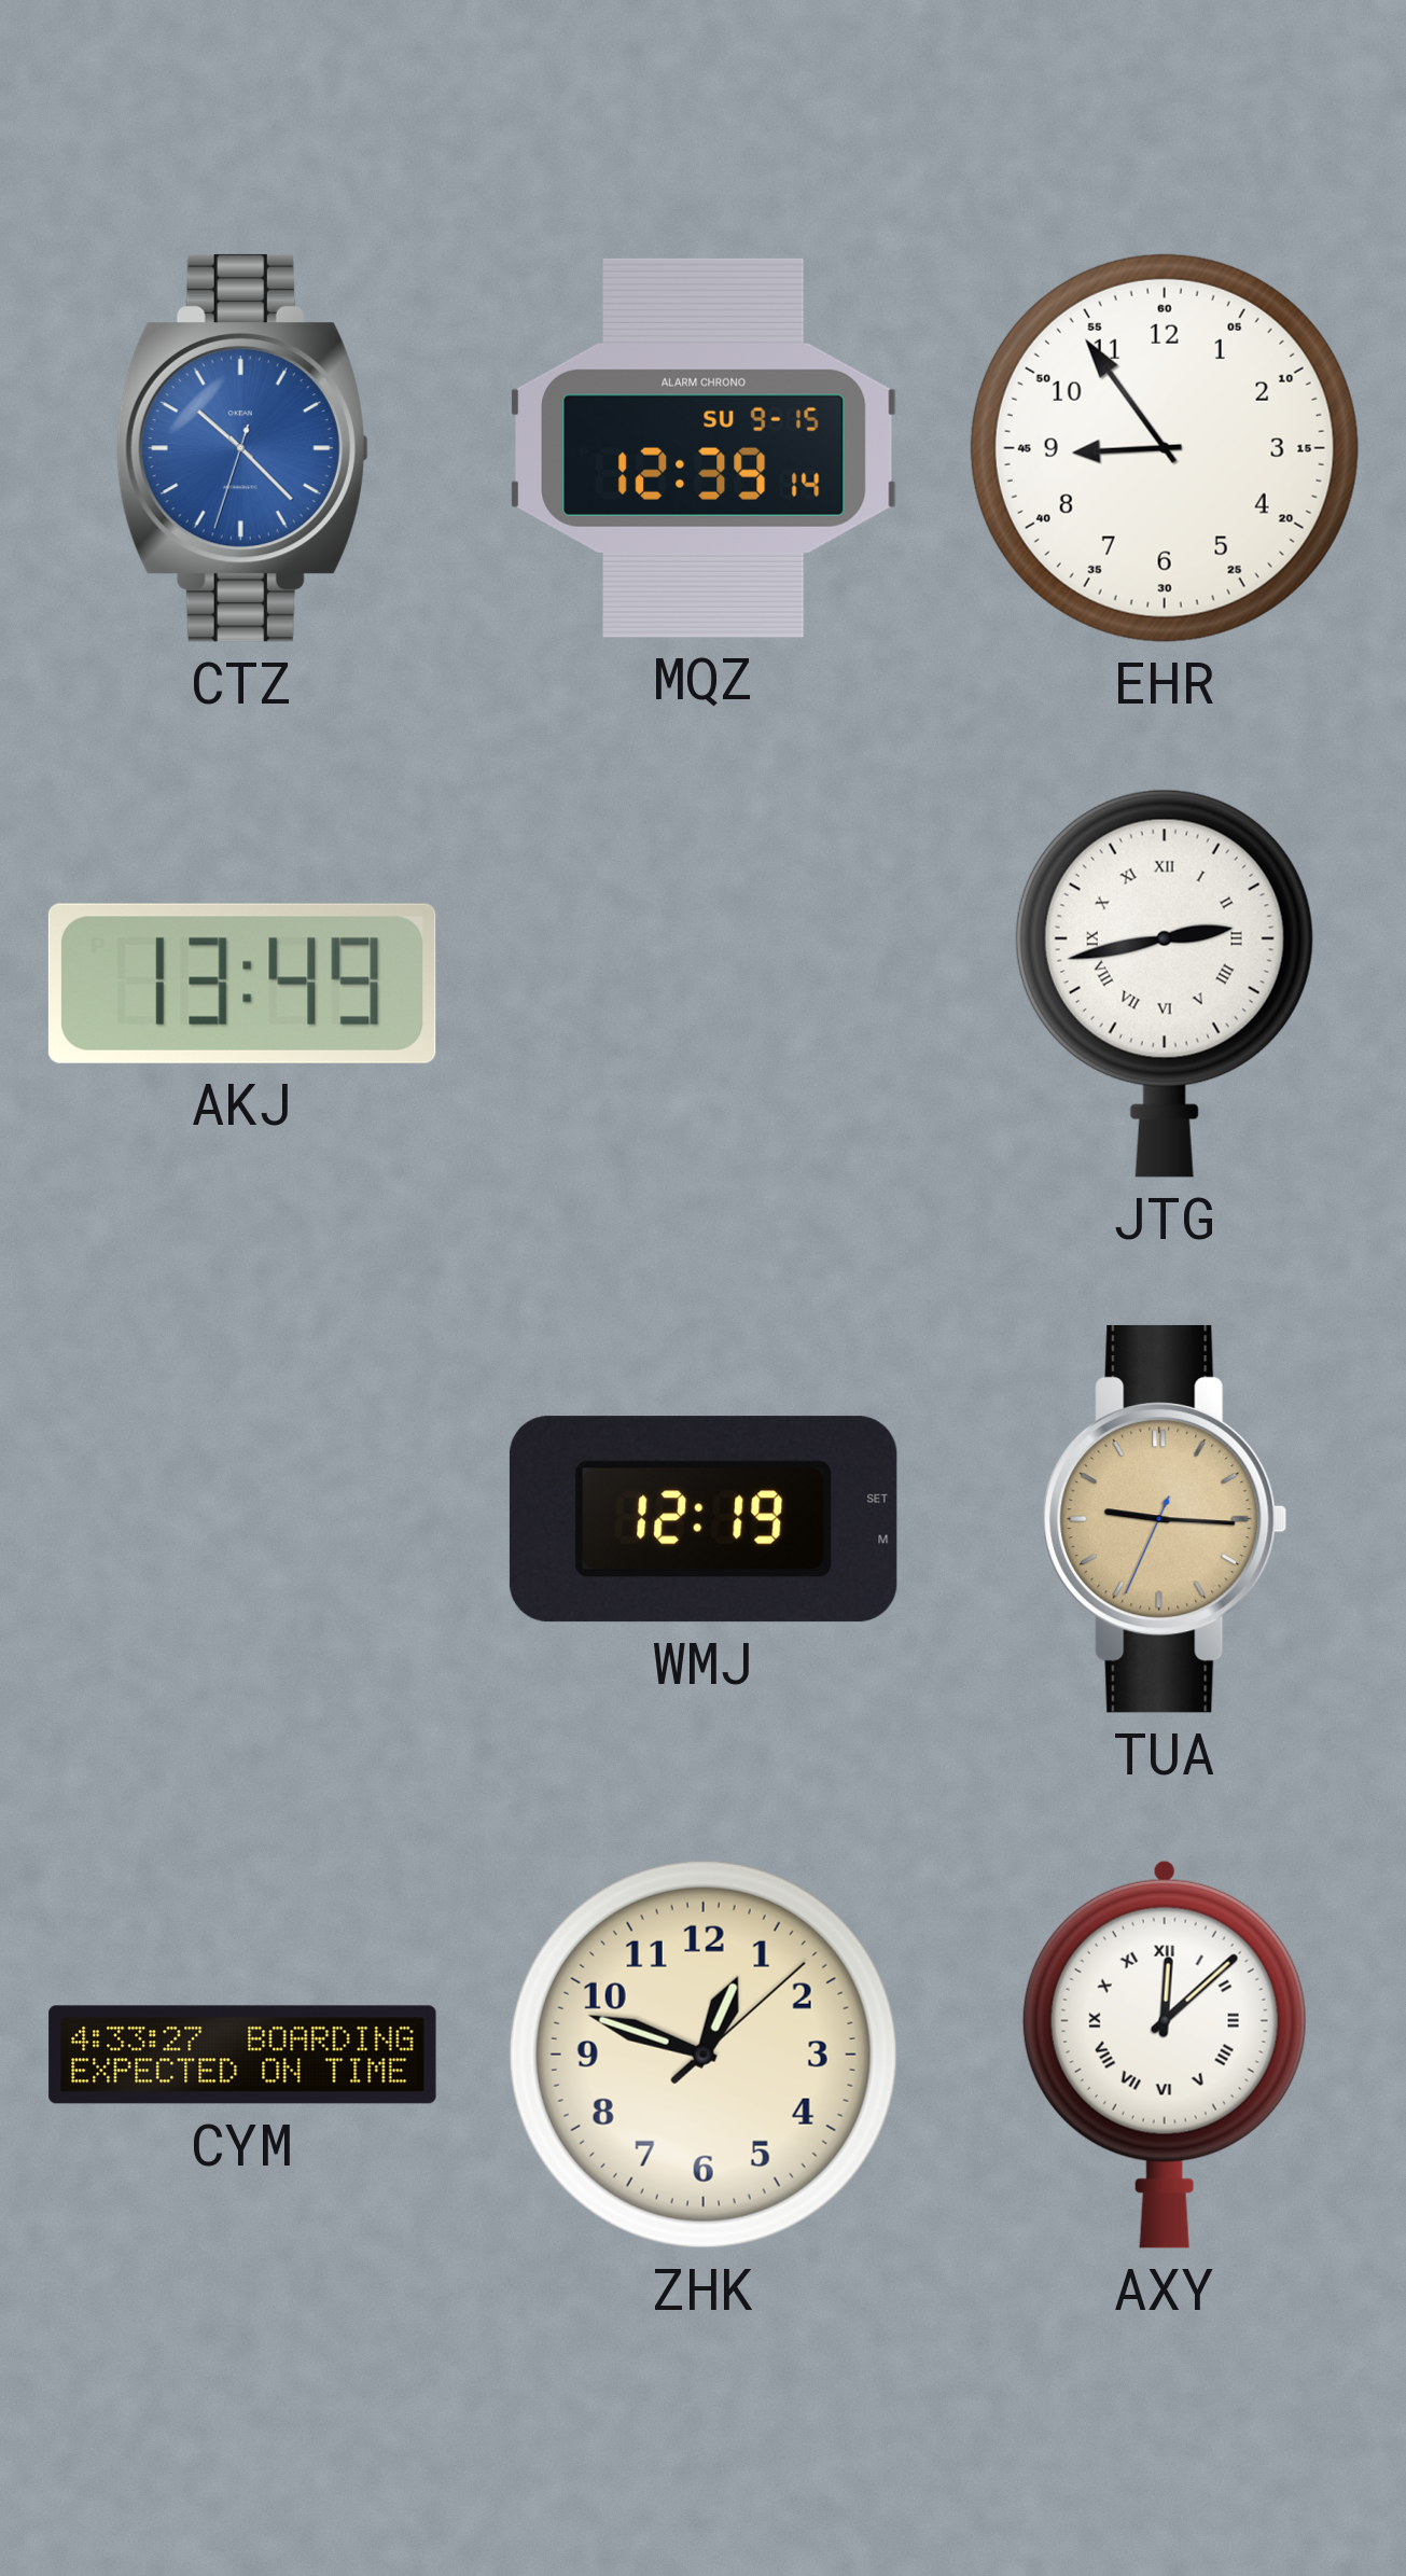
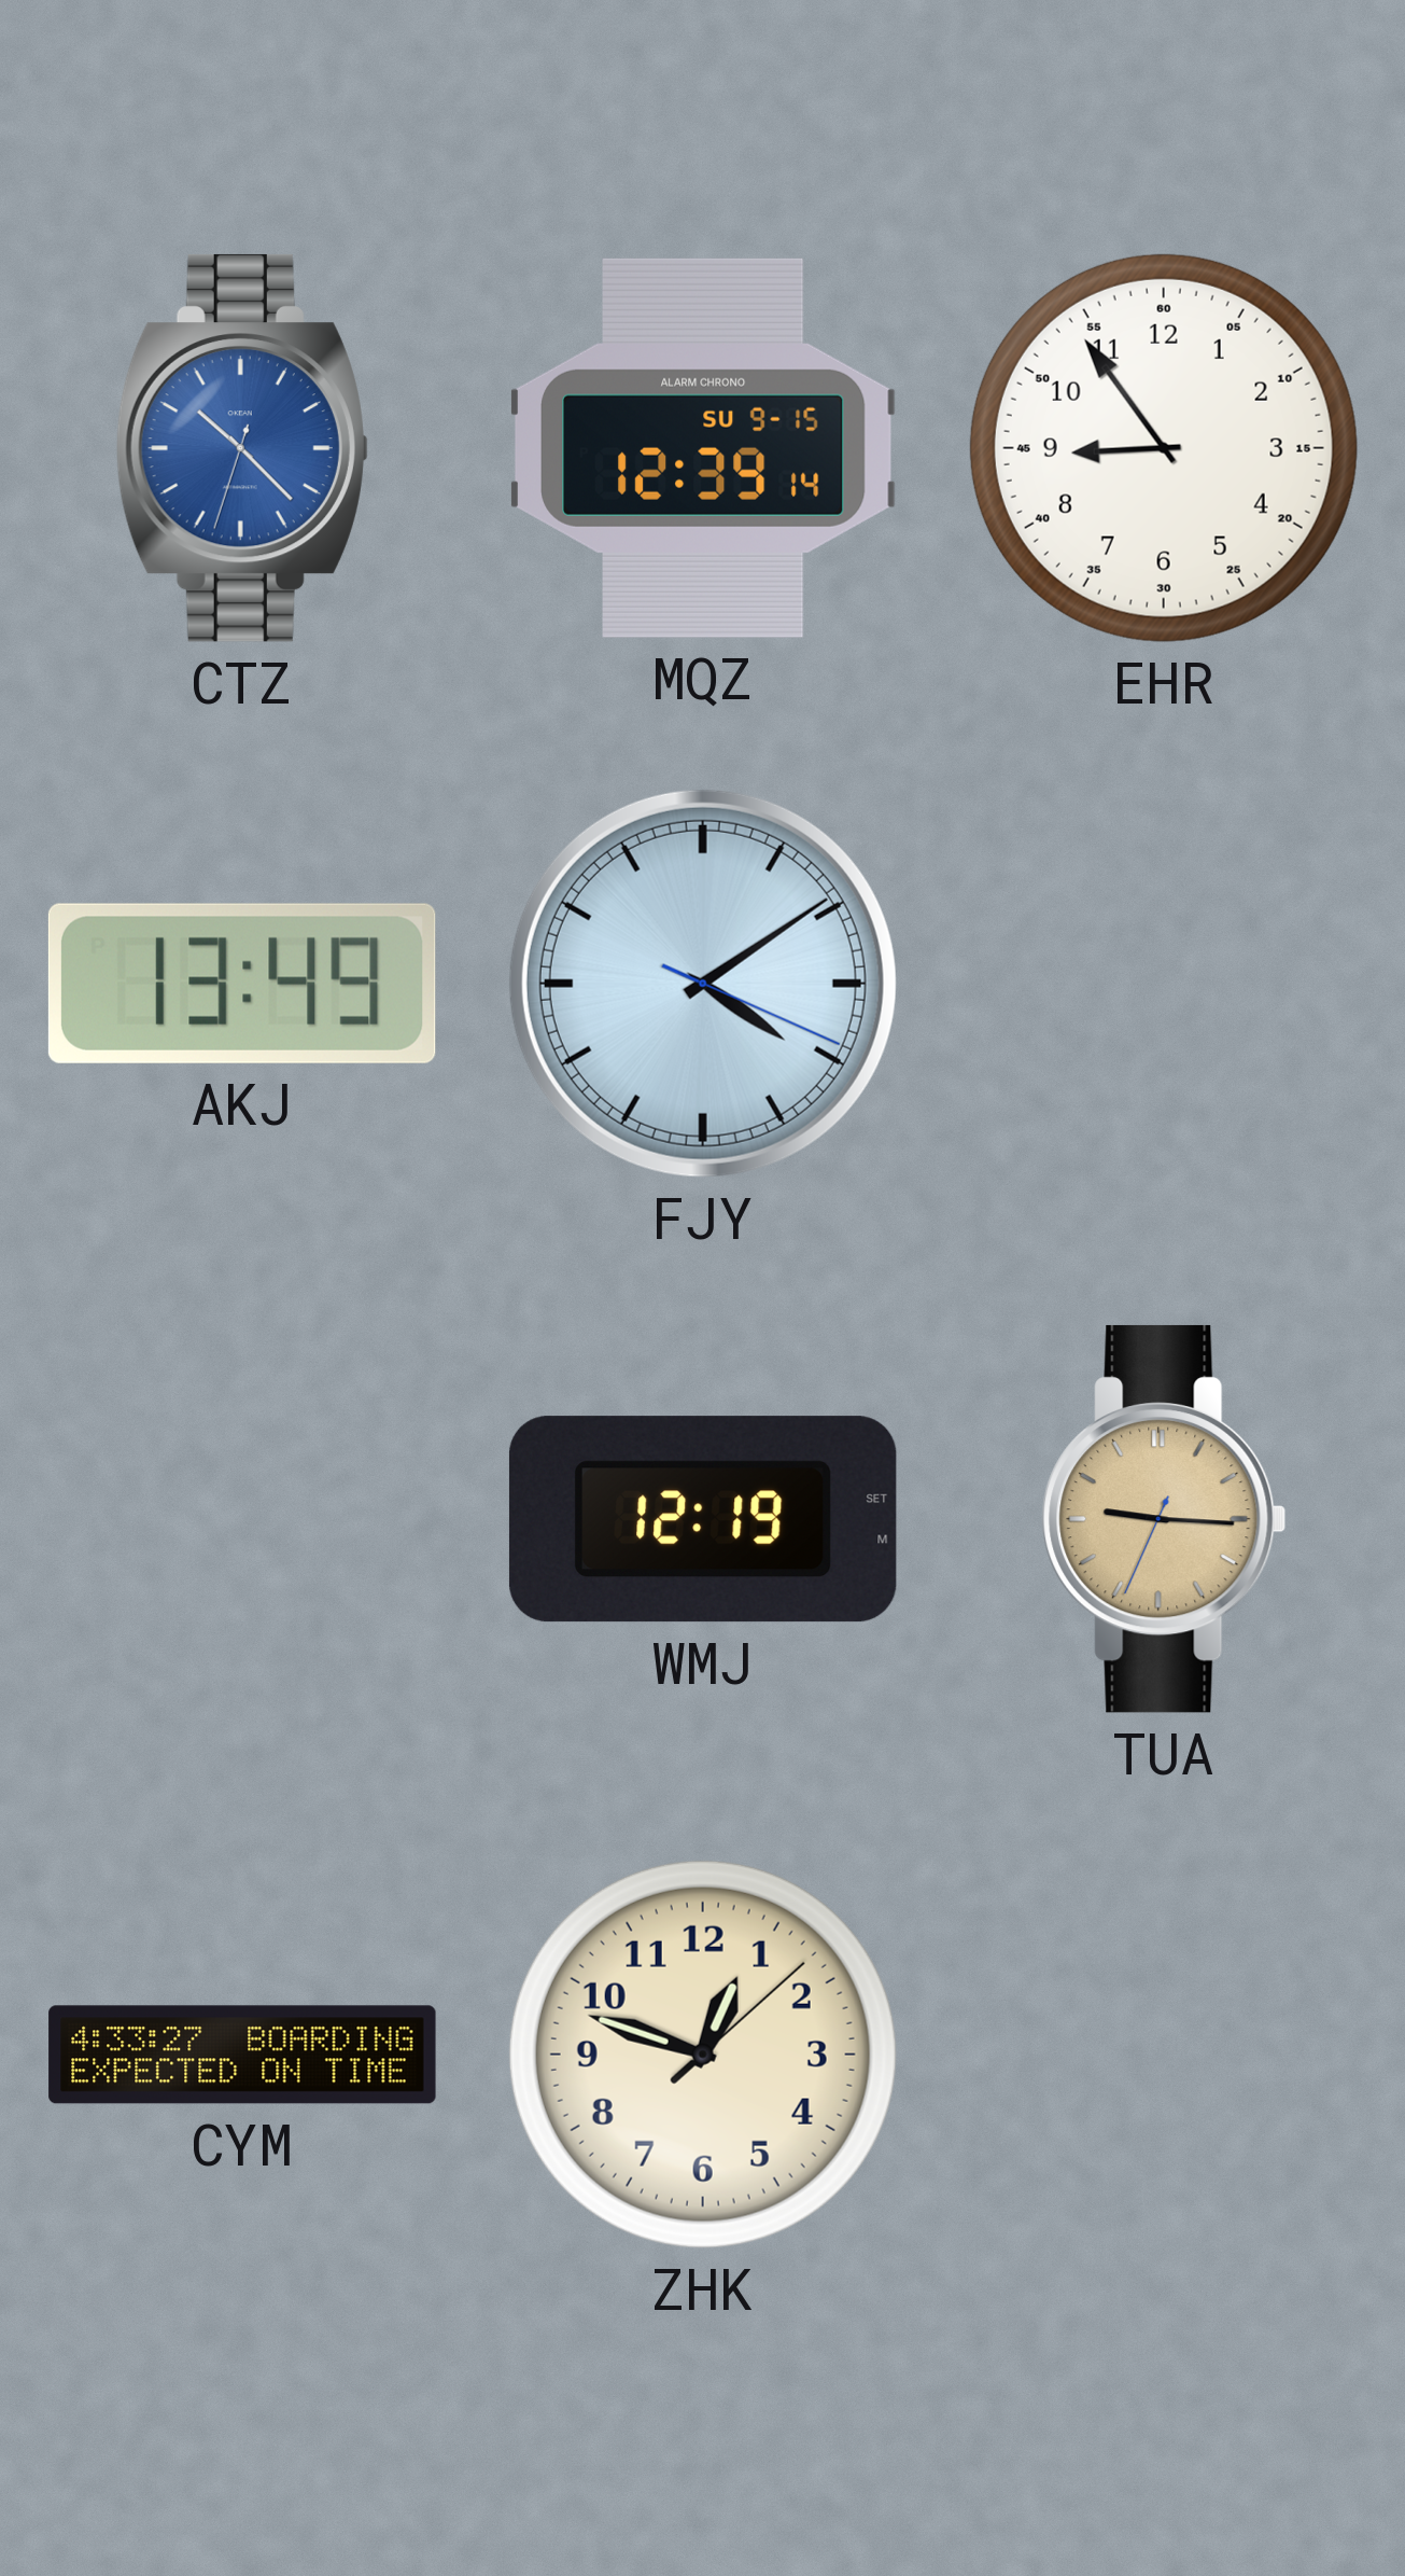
FJY: none -> 4:09
JTG: 2:43 -> none
AXY: 12:08 -> none
